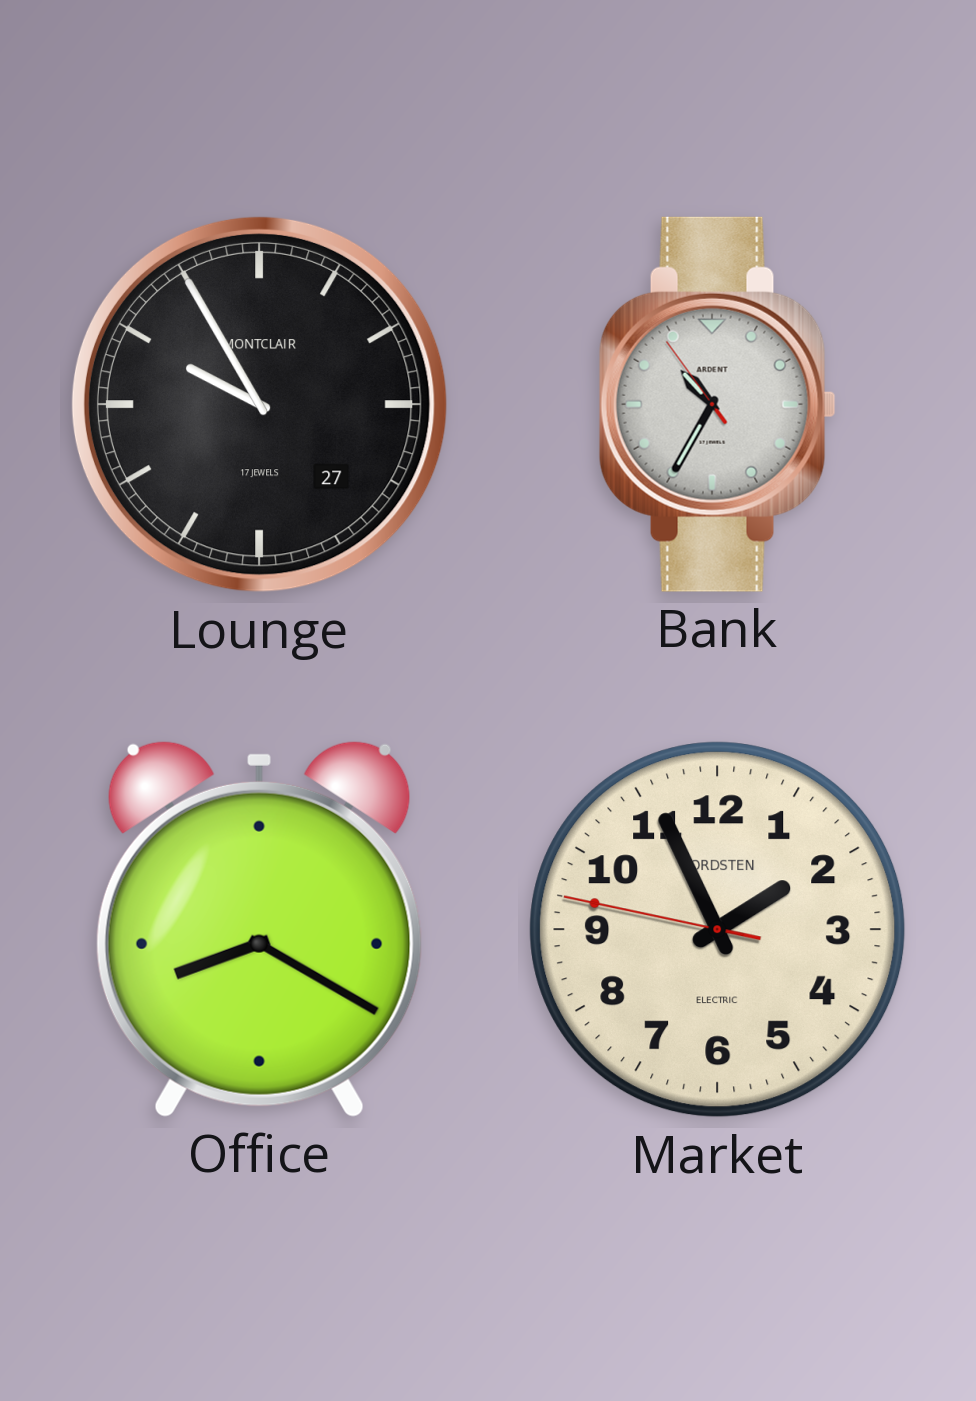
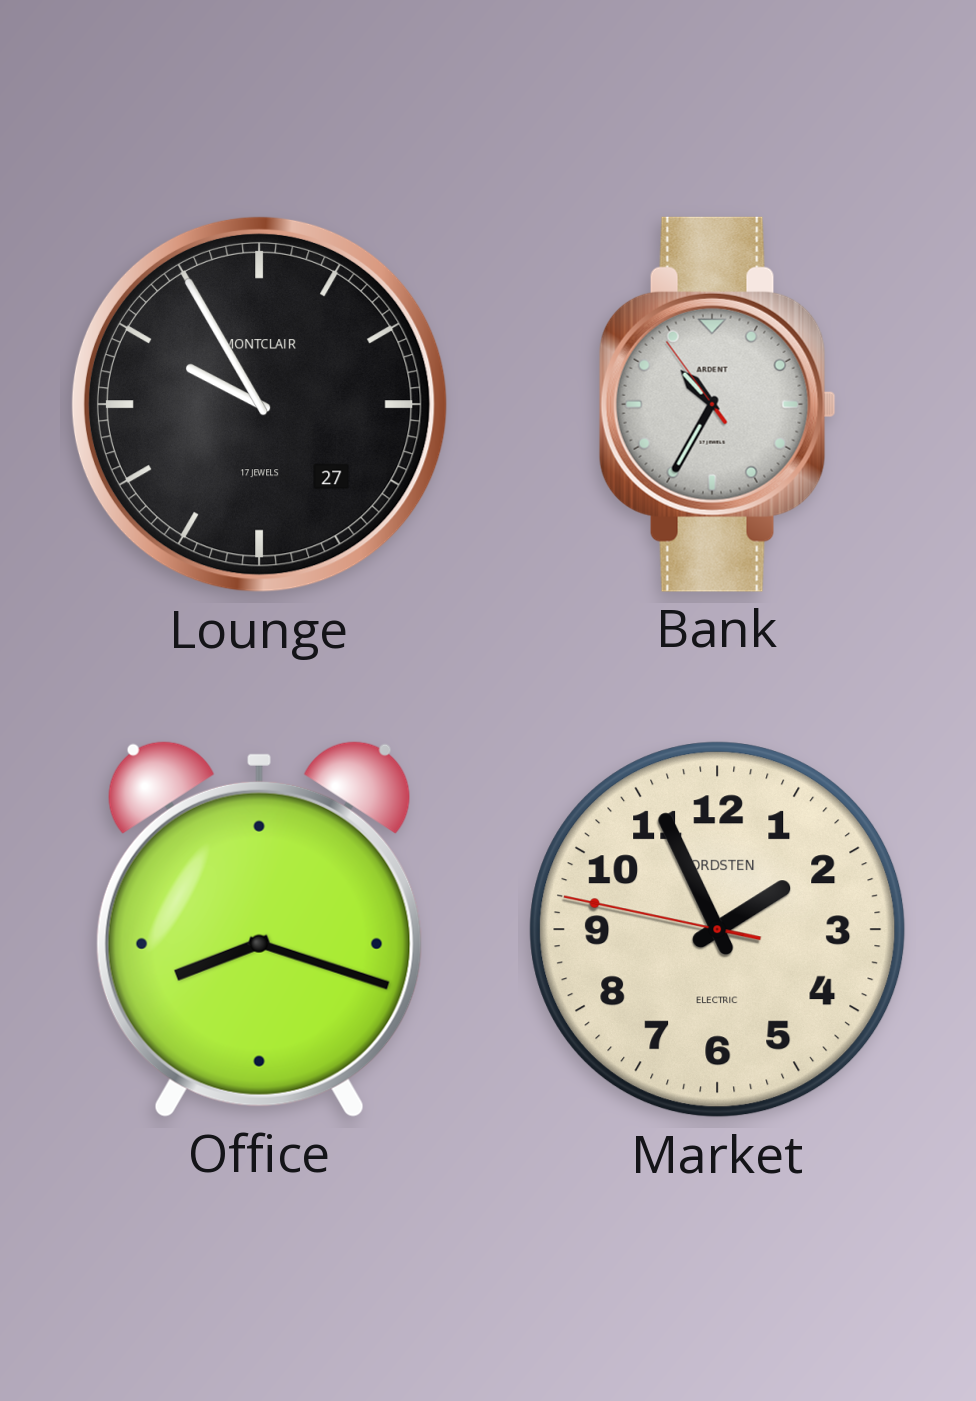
Office: 8:20 -> 8:18
